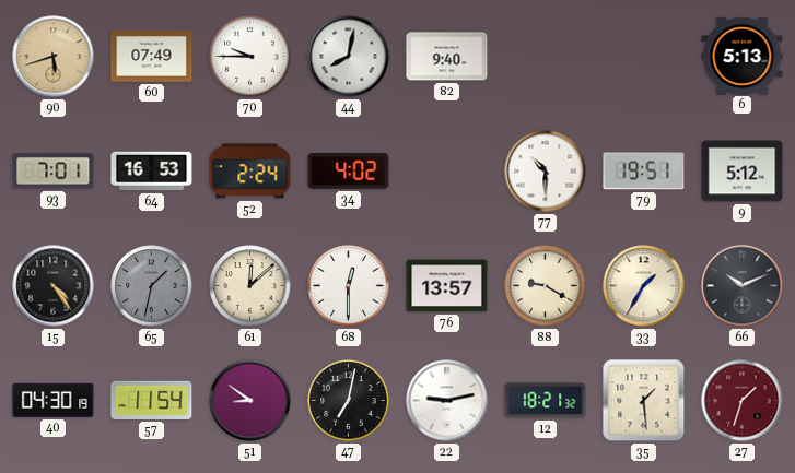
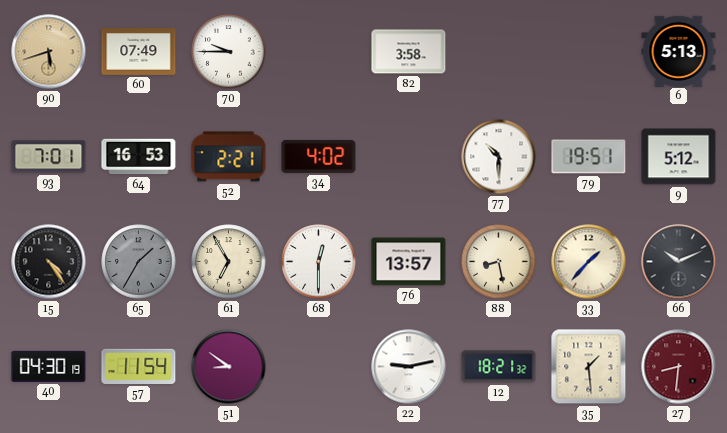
44: 8:02 -> none
82: 9:40 -> 3:58
52: 2:24 -> 2:21
65: 1:32 -> 1:35
61: 12:08 -> 6:55
88: 9:20 -> 8:28
33: 1:35 -> 1:37
47: 7:02 -> none
27: 1:33 -> 8:31
